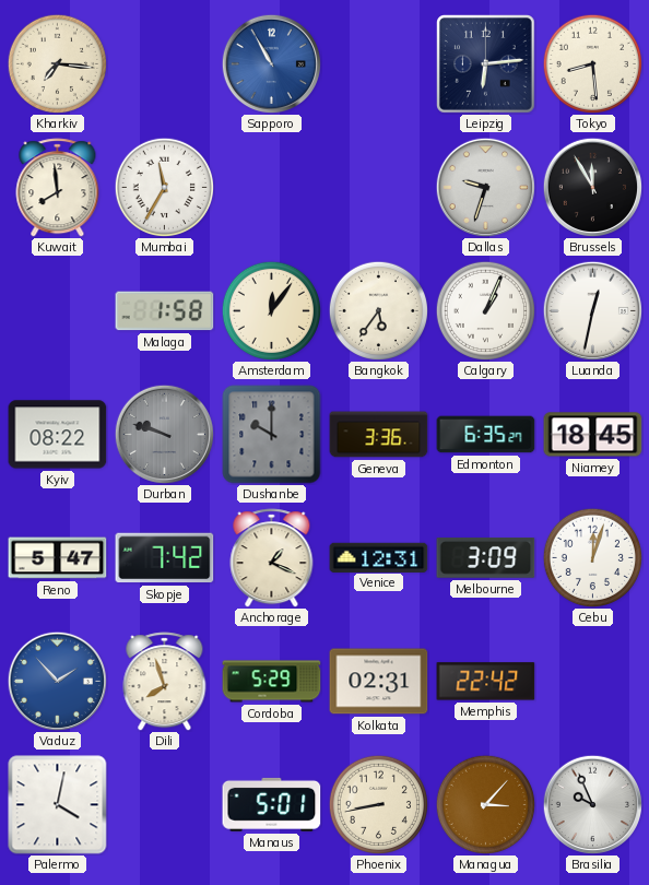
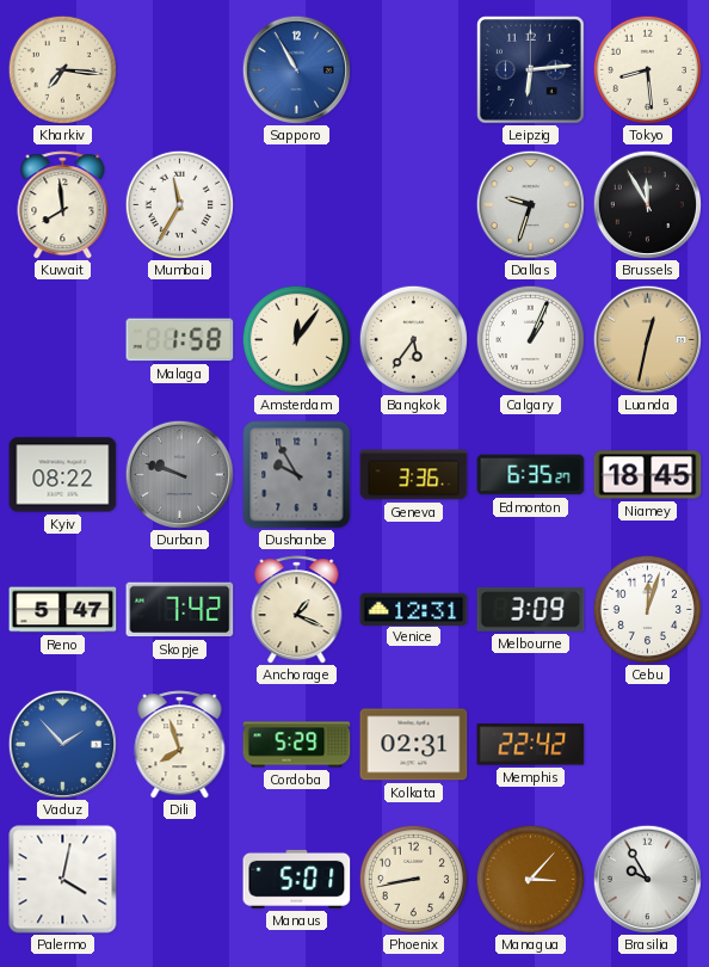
Luanda dial: white -> champagne
Dushanbe: 10:00 -> 9:55
Brasilia: 9:56 -> 9:55
